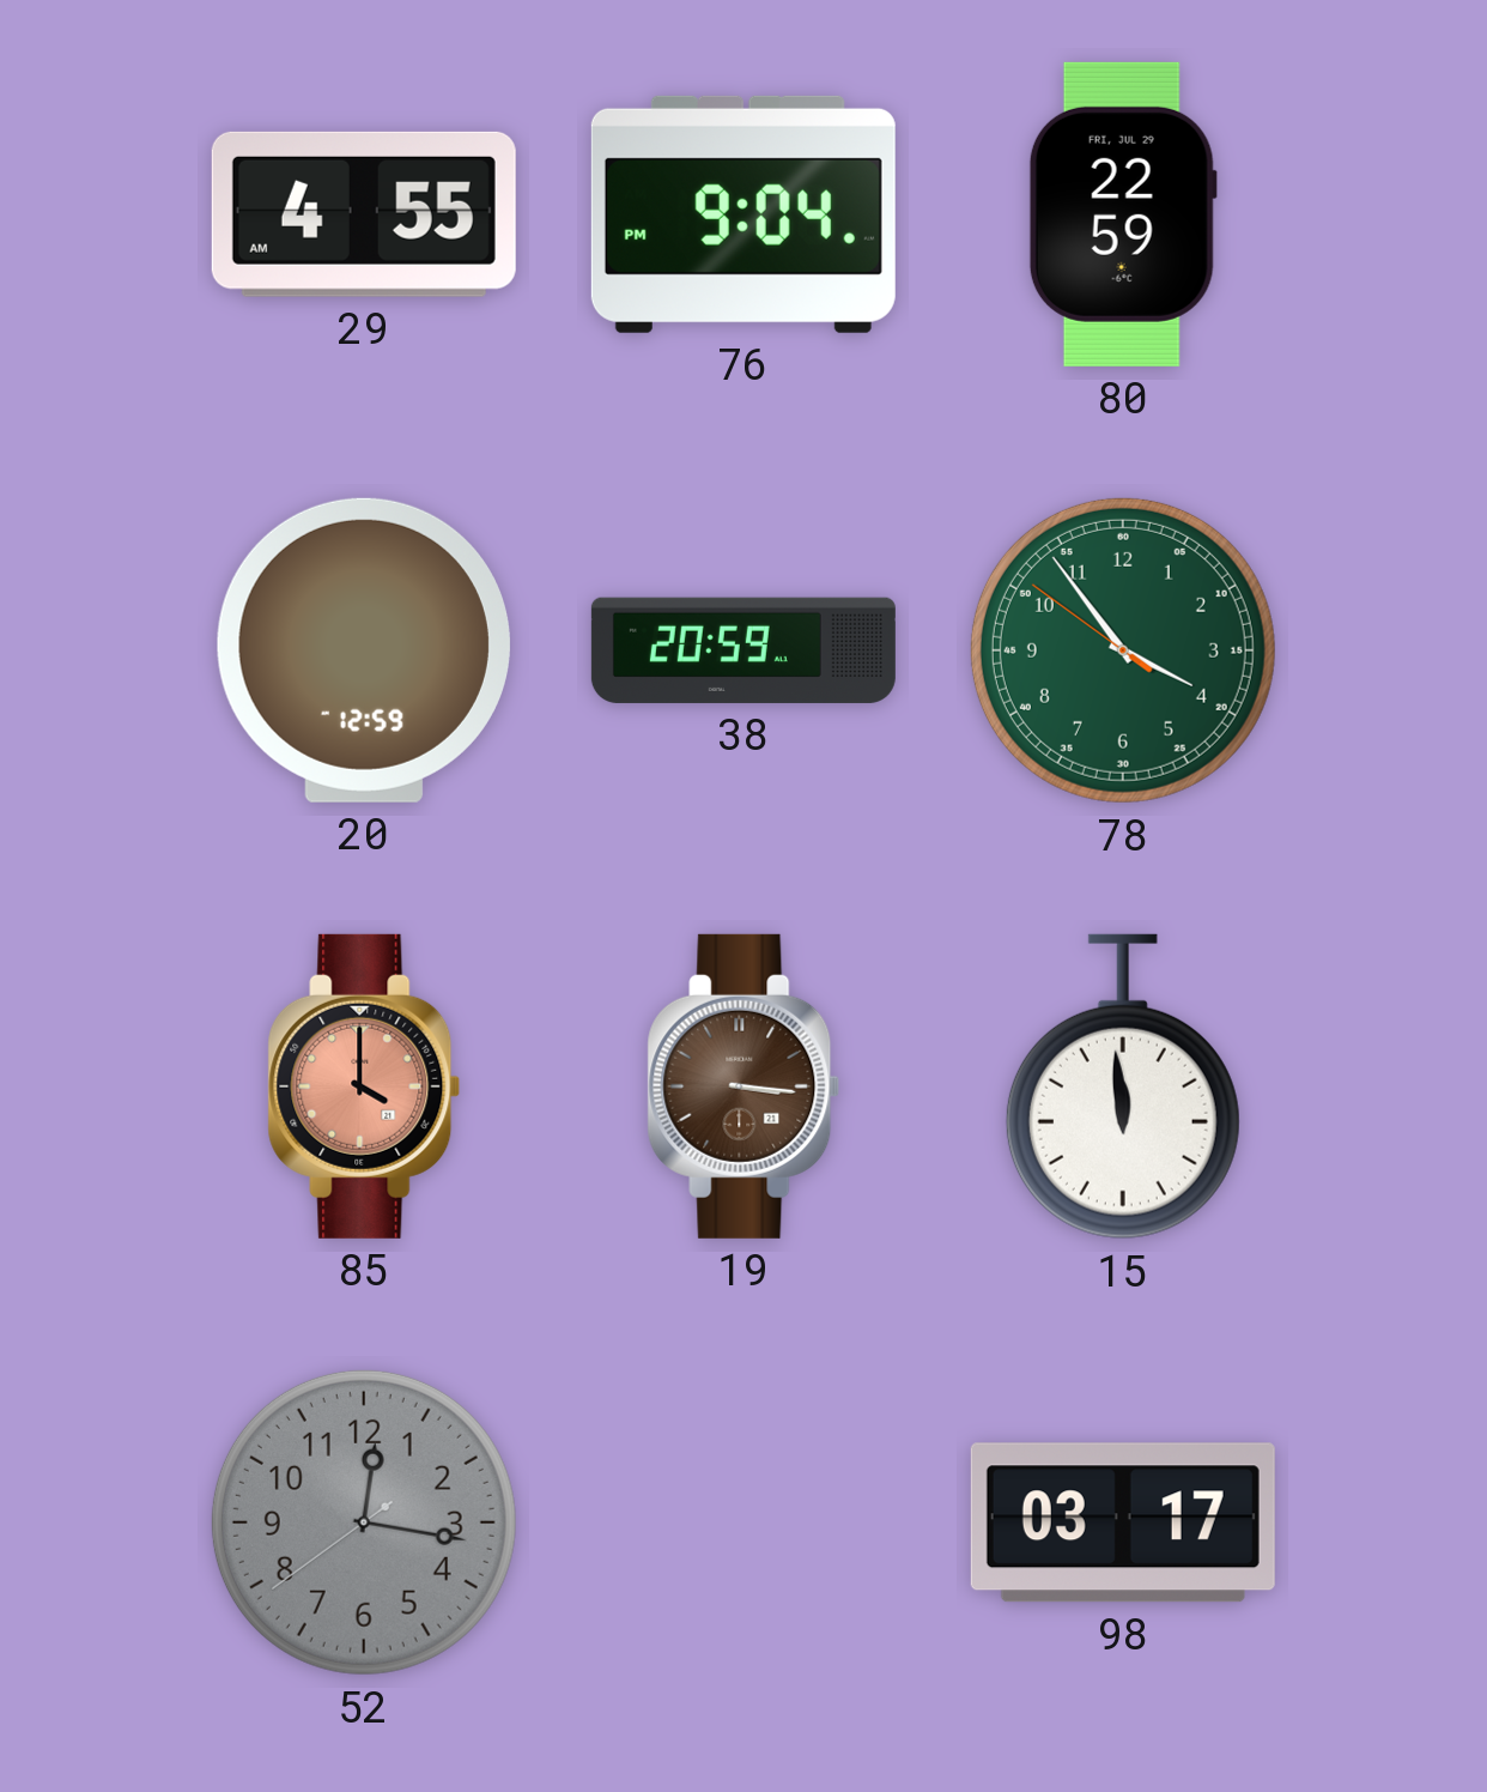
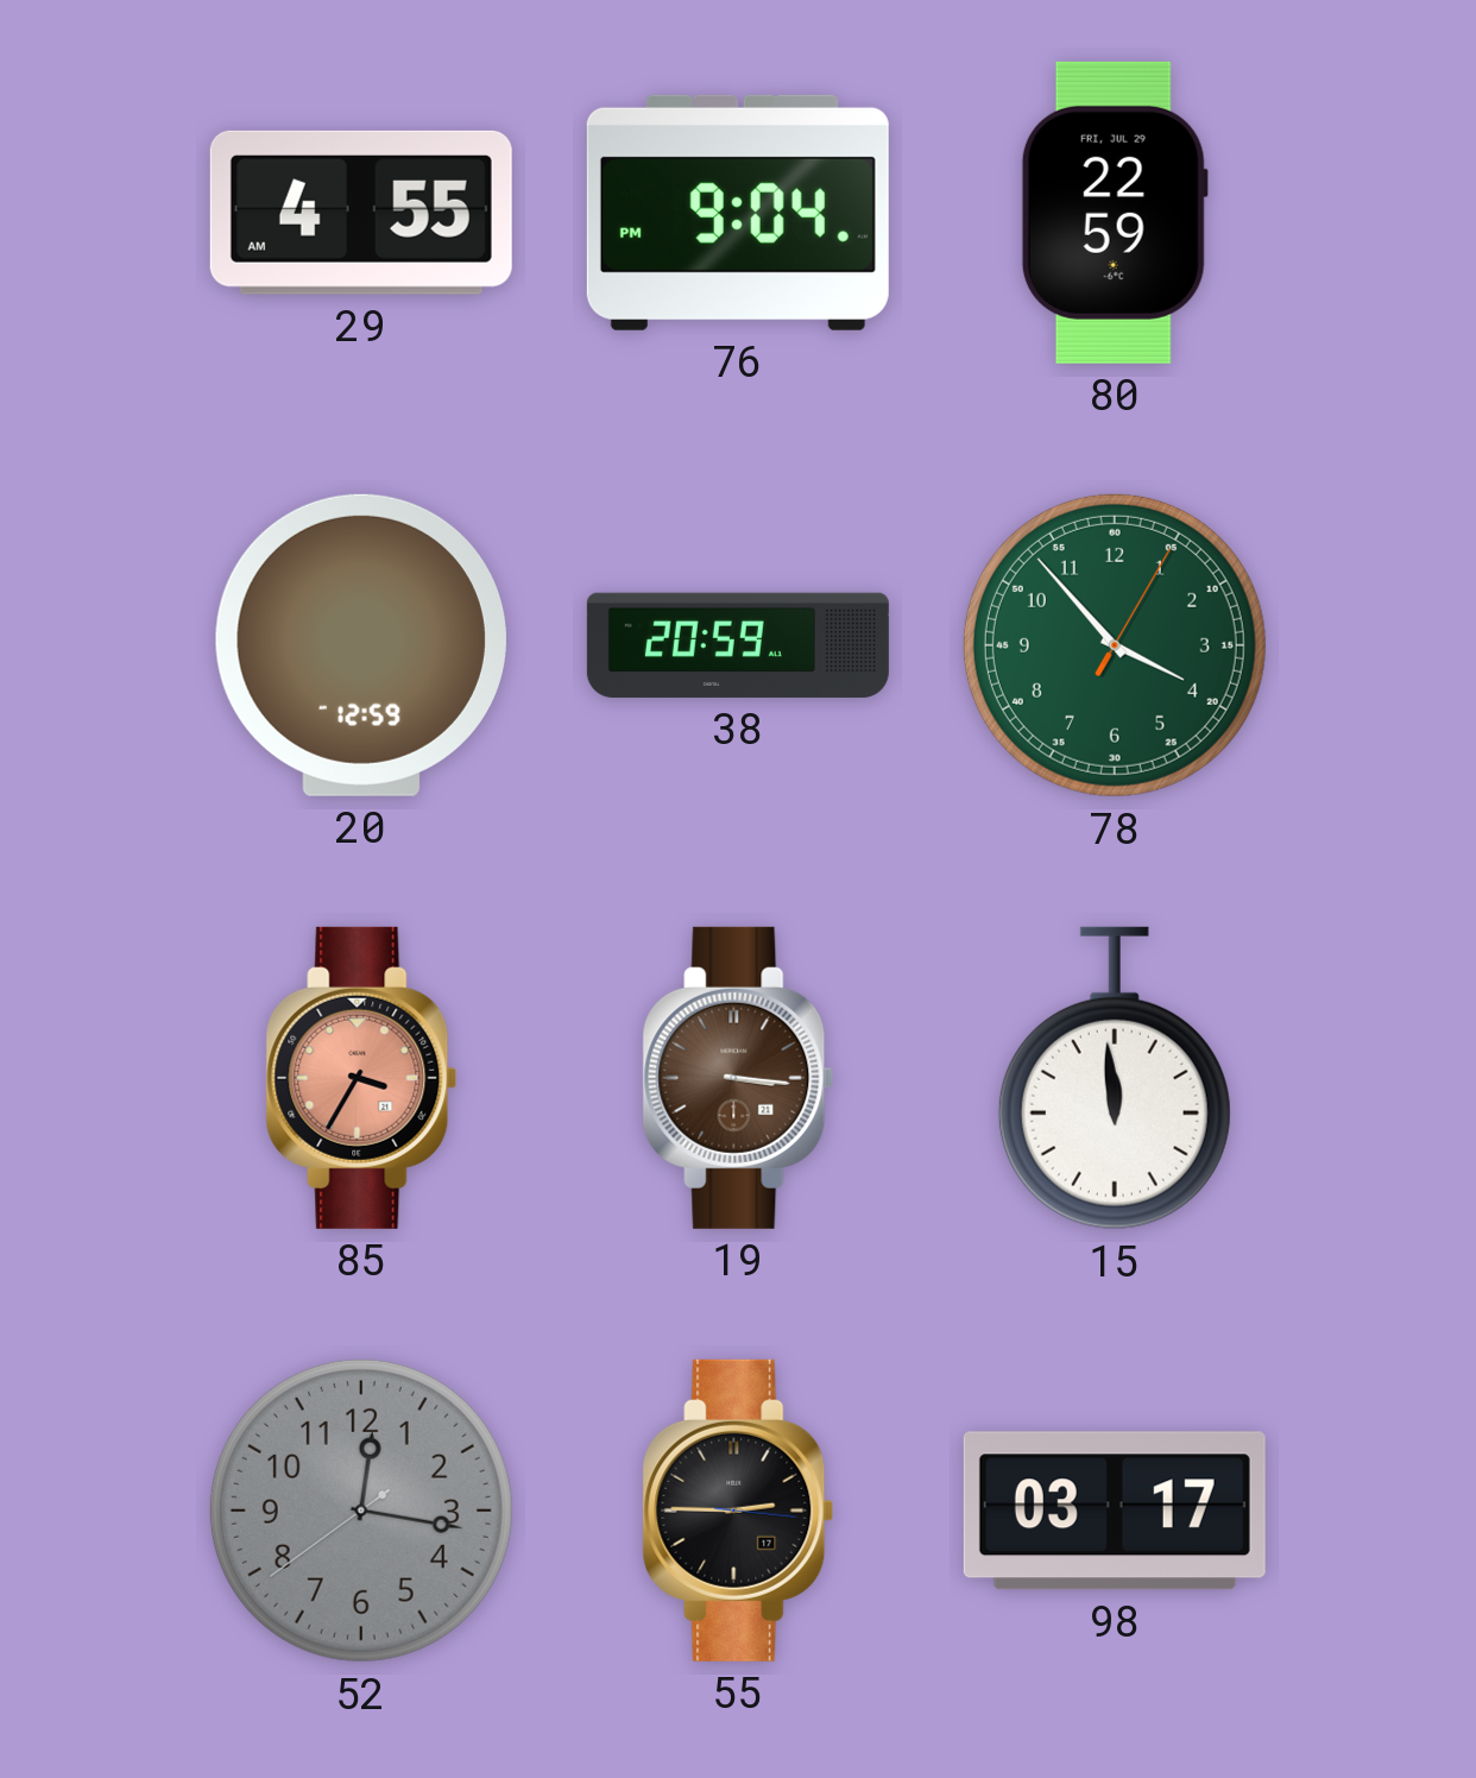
78: 3:53:51 -> 3:53:05
85: 4:00 -> 3:35
55: none -> 2:45
